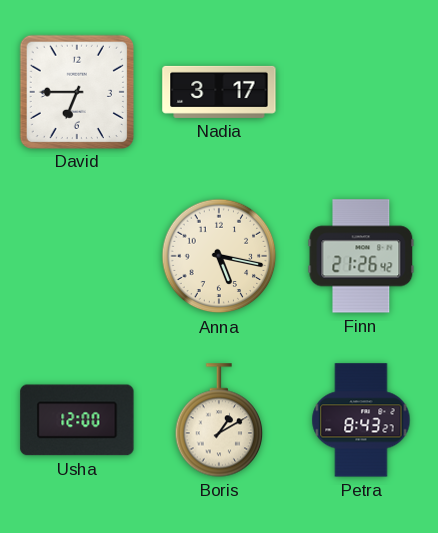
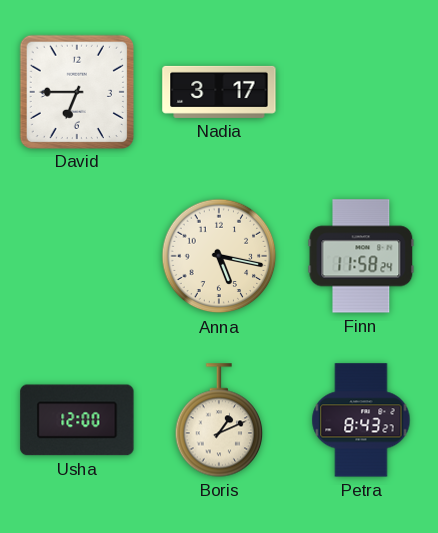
Finn: 21:26 -> 11:58
Boris: 1:10 -> 1:11
